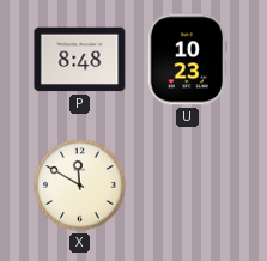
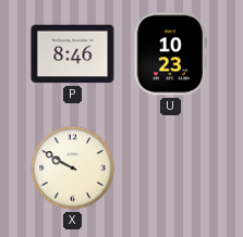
P: 8:48 -> 8:46
X: 11:50 -> 9:50
